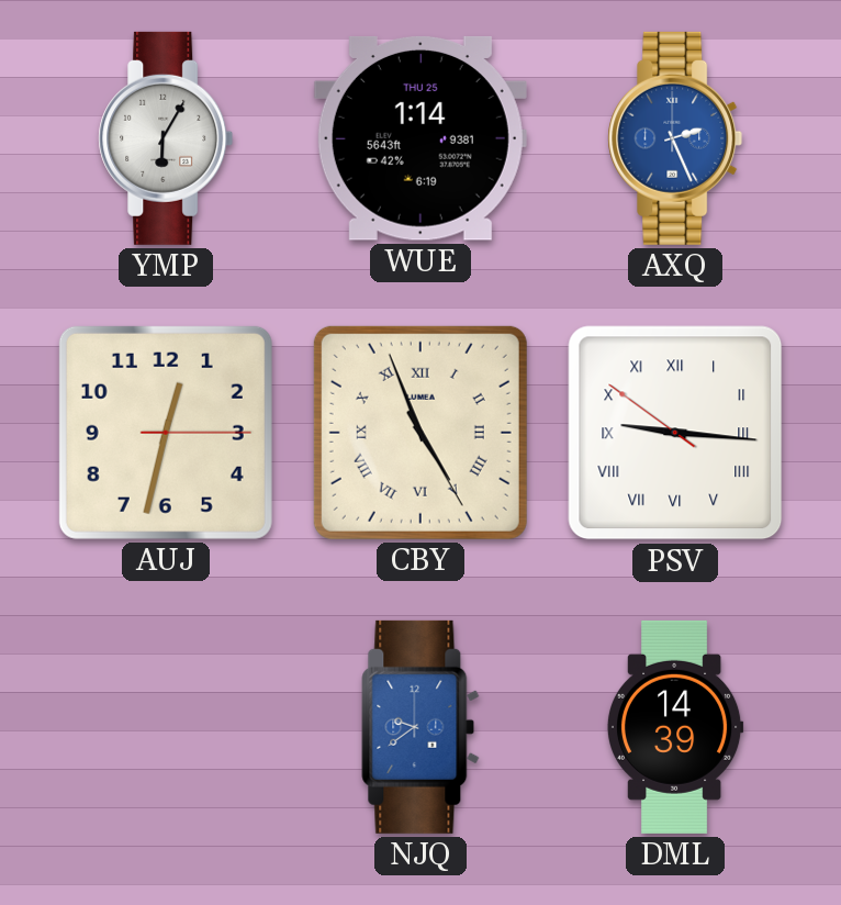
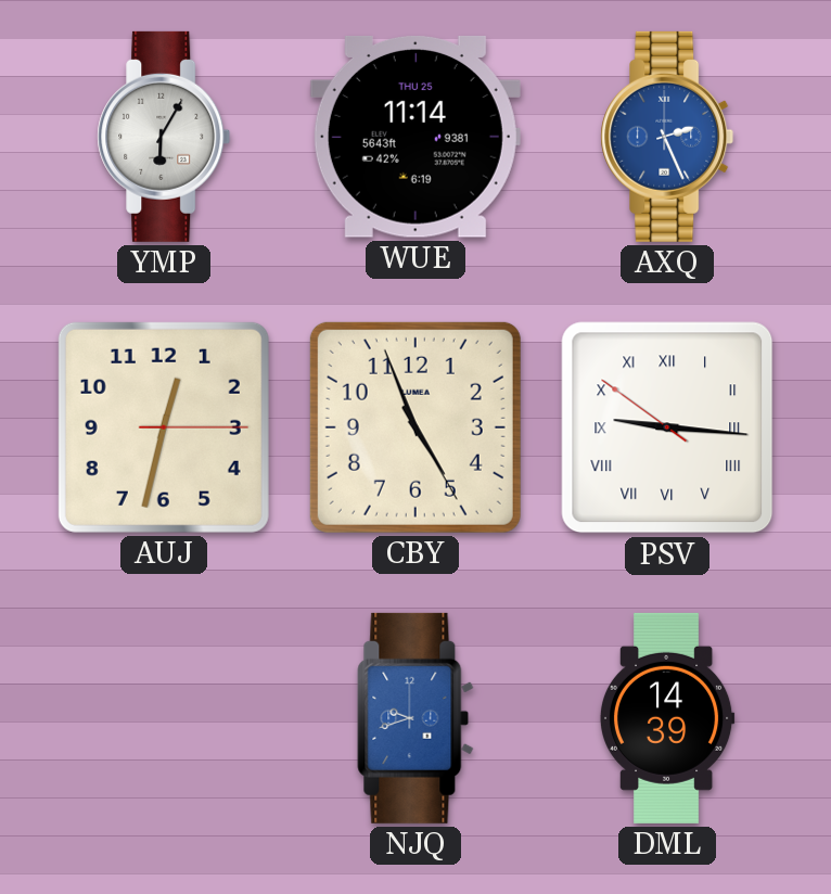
WUE: 1:14 -> 11:14
CBY numerals: Roman -> Arabic
NJQ: 9:39 -> 9:42
